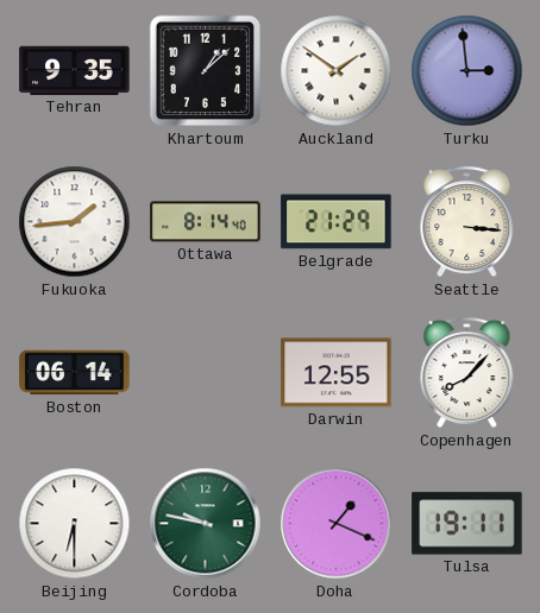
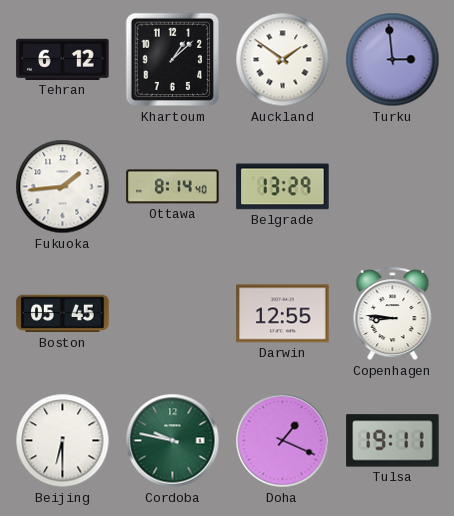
Tehran: 9:35 -> 6:12
Belgrade: 21:29 -> 13:29
Seattle: 3:16 -> none
Boston: 06:14 -> 05:45
Copenhagen: 8:07 -> 8:46
